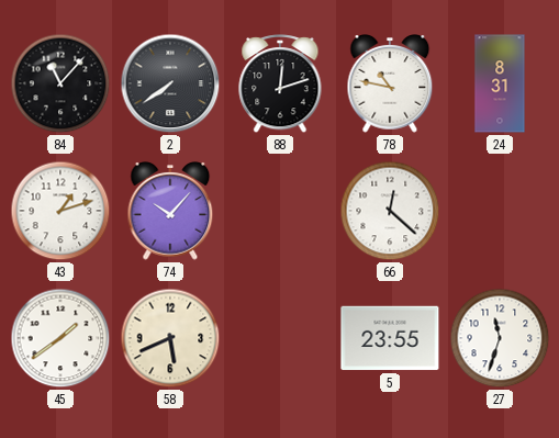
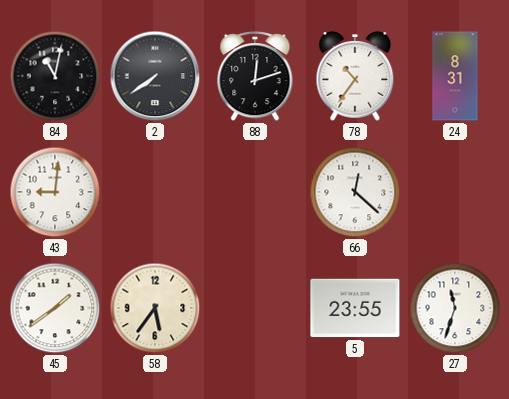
84: 11:07 -> 11:02
78: 10:47 -> 10:36
43: 1:12 -> 9:01
74: 10:07 -> none
58: 5:41 -> 5:36
